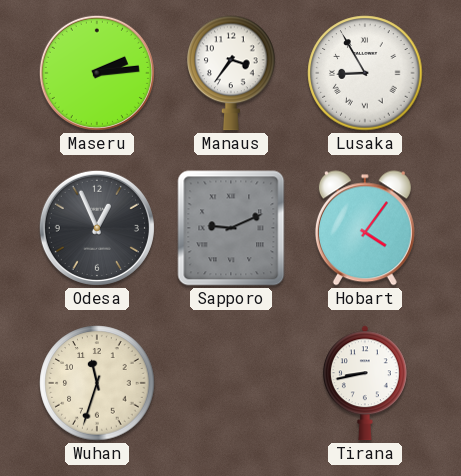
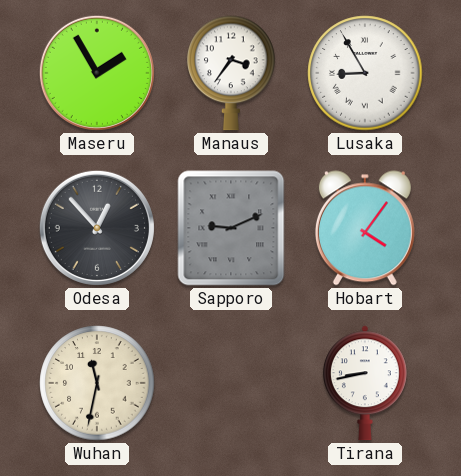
Maseru: 2:14 -> 1:55
Odesa: 12:56 -> 12:53
Wuhan: 11:33 -> 11:32
